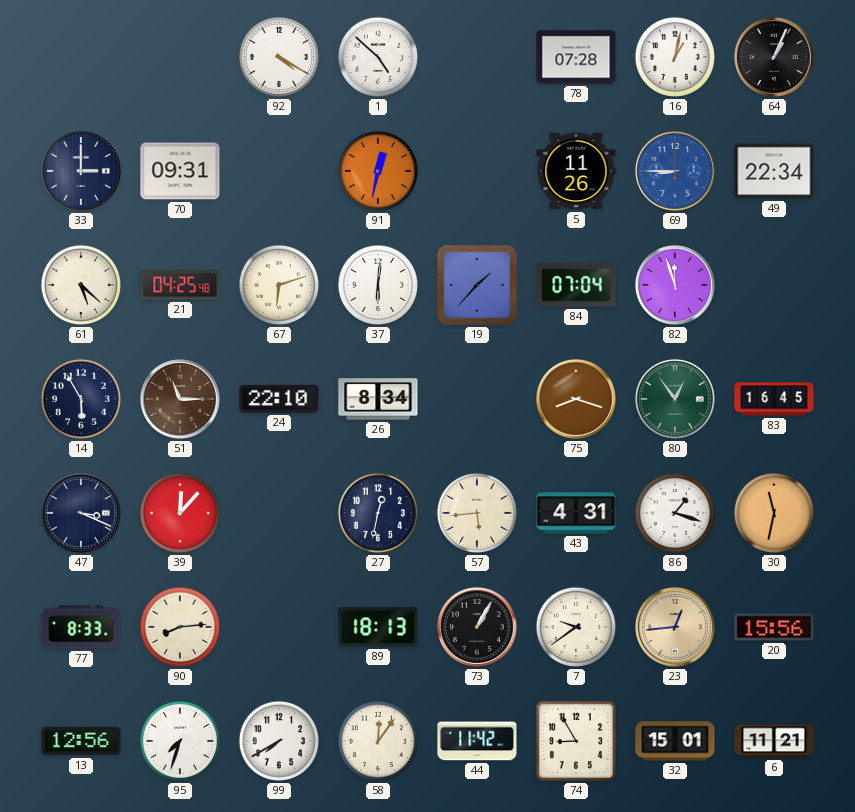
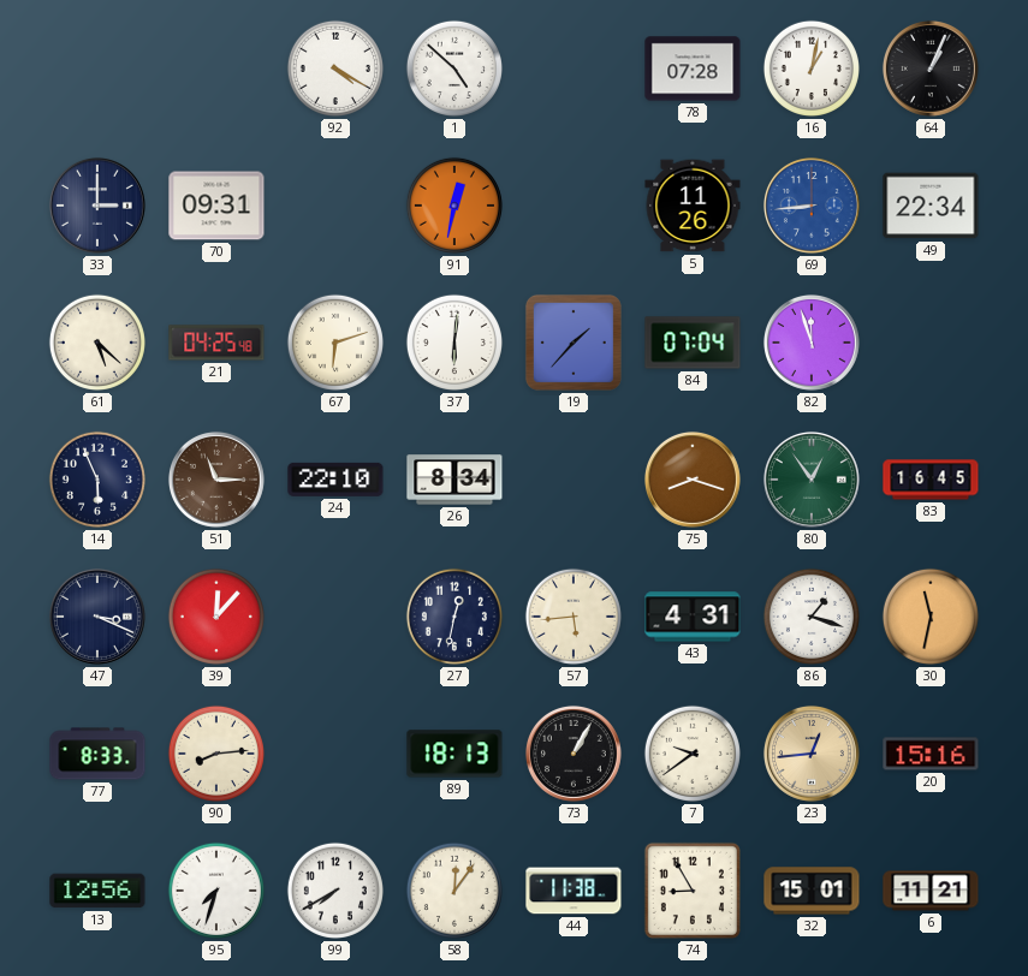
69: 8:45 -> 8:44
14: 5:55 -> 5:56
20: 15:56 -> 15:16
44: 11:42 -> 11:38
